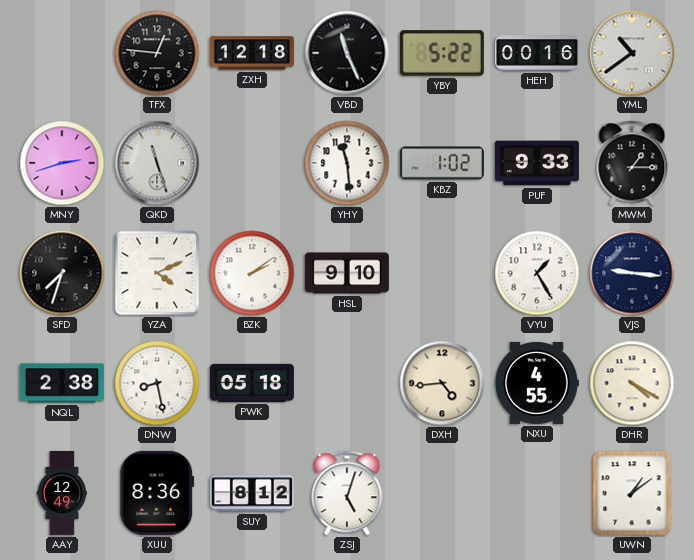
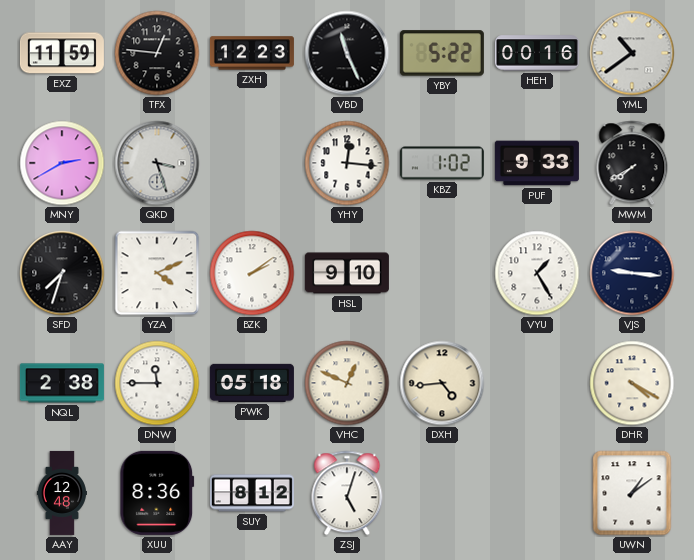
EXZ: none -> 11:59
ZXH: 12:18 -> 12:23
MNY: 2:42 -> 2:40
QKD: 11:27 -> 3:27
YHY: 11:29 -> 12:16
MWM: 1:15 -> 7:40
DNW: 8:28 -> 11:45
VHC: none -> 12:49
NXU: 4:55 -> none
AAY: 12:49 -> 12:48
